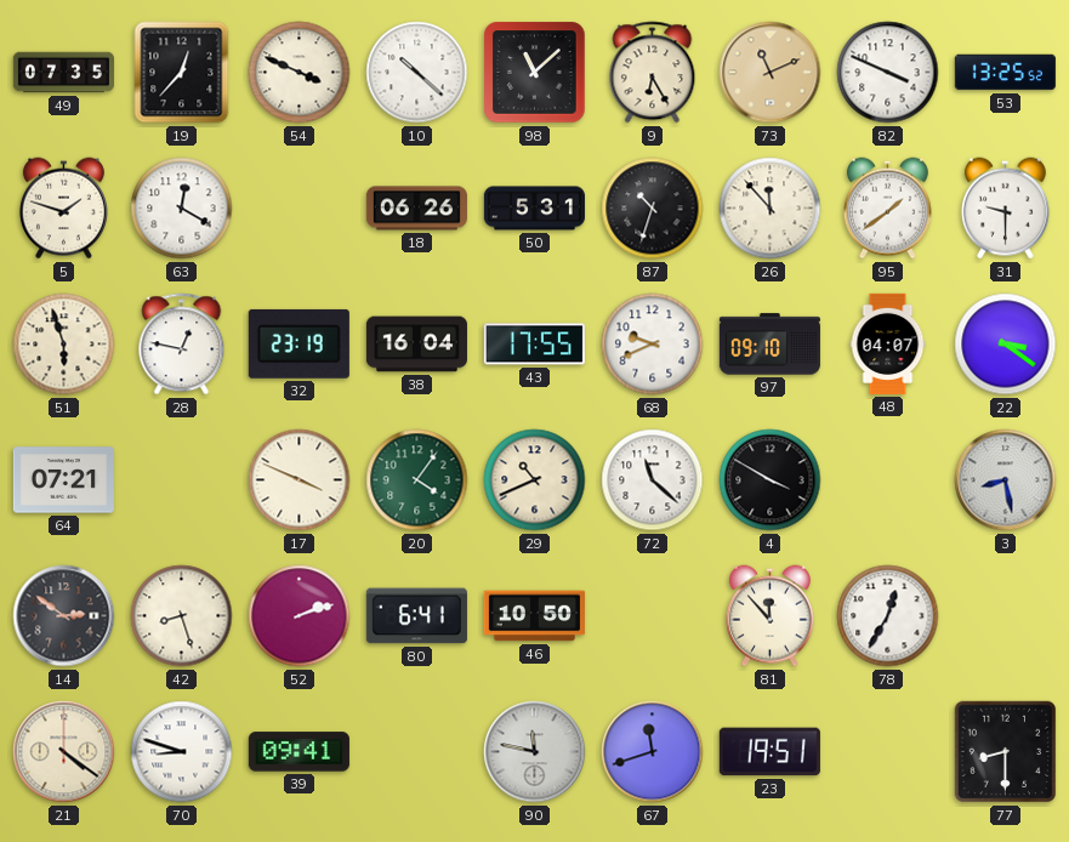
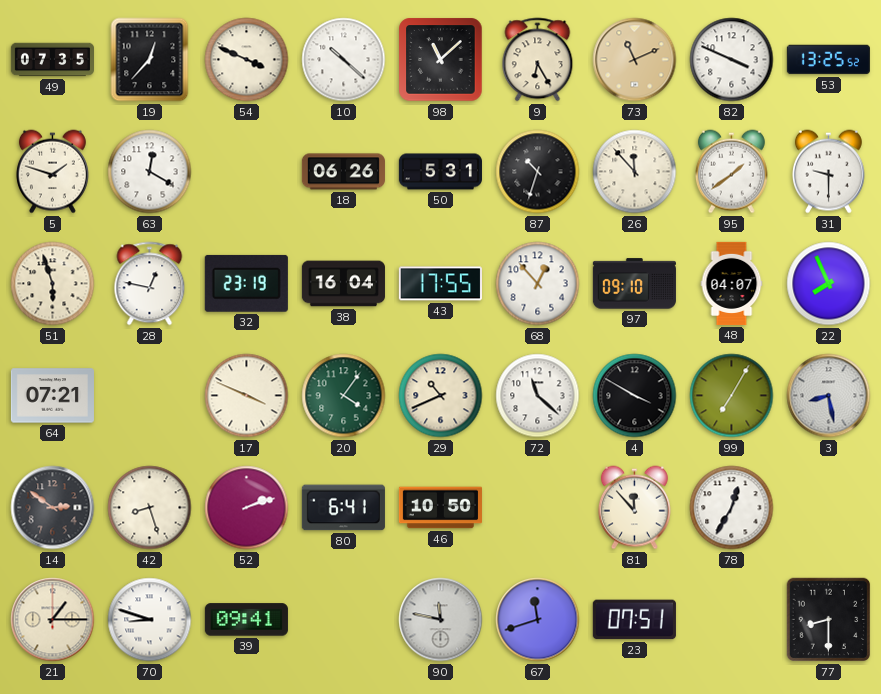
68: 9:41 -> 12:53
22: 3:21 -> 7:56
99: none -> 7:05
21: 4:21 -> 1:15
23: 19:51 -> 07:51
